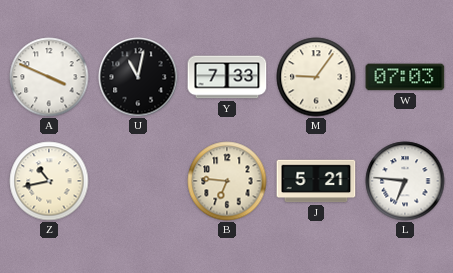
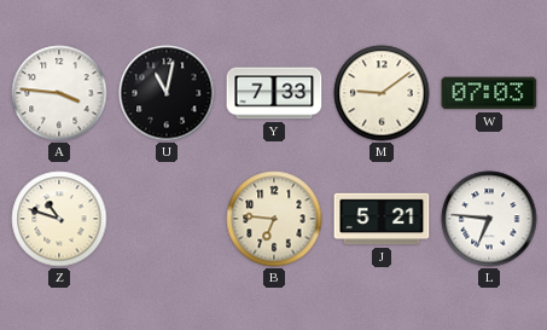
A: 3:49 -> 3:46
M: 9:06 -> 9:09
Z: 10:43 -> 10:48
